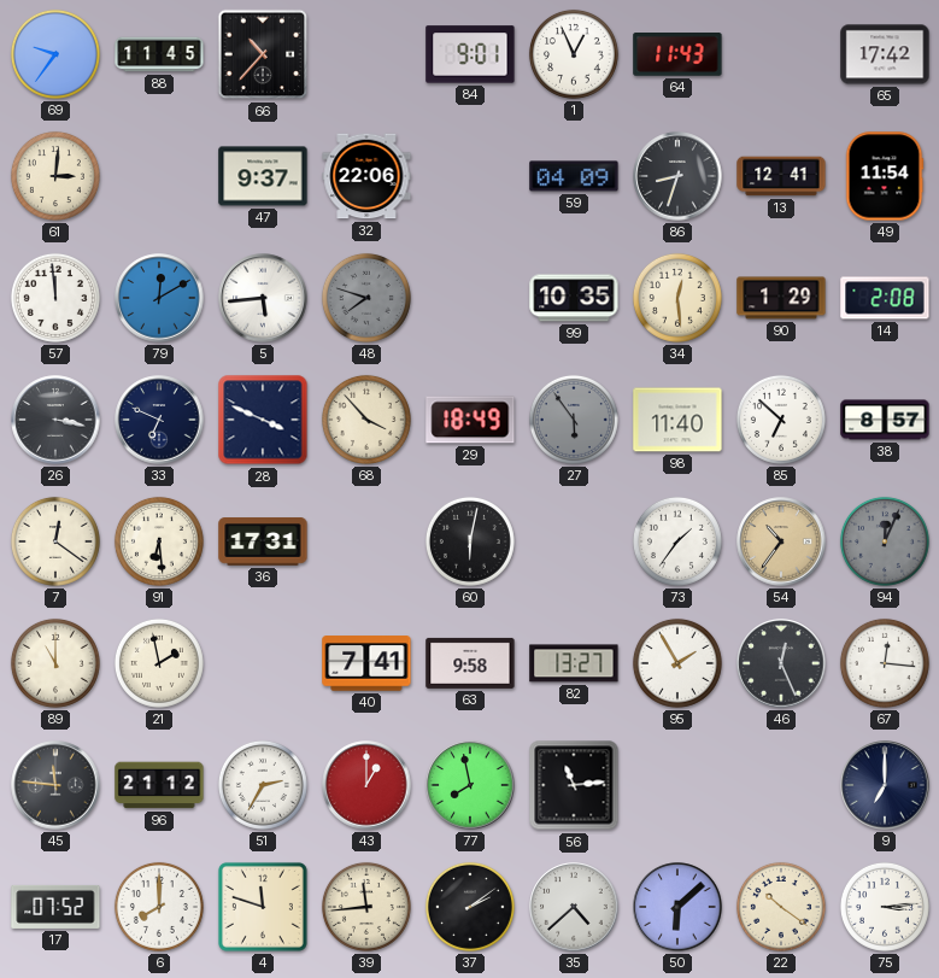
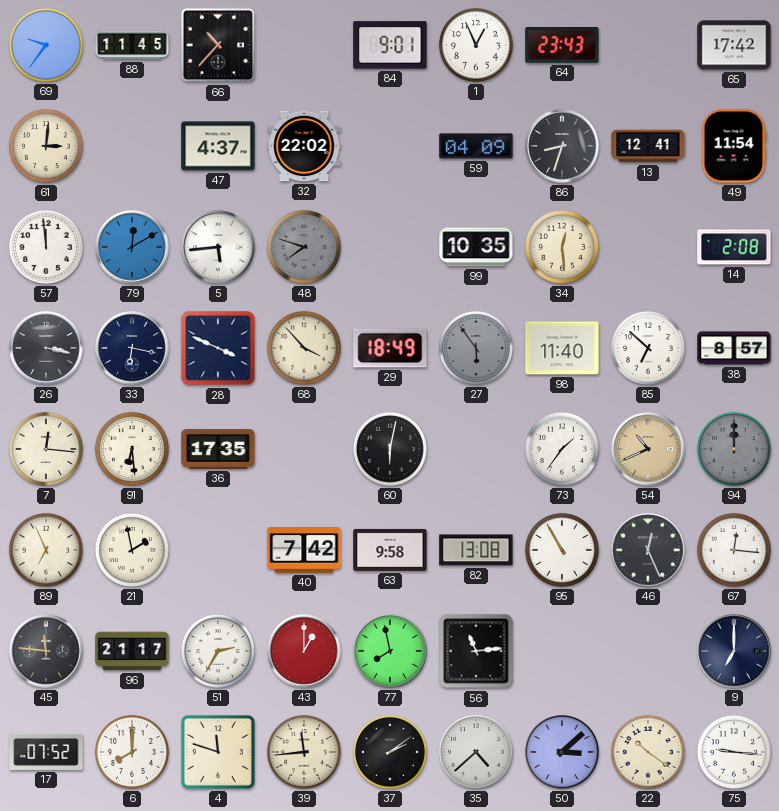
64: 11:43 -> 23:43
47: 9:37 -> 4:37
32: 22:06 -> 22:02
90: 1:29 -> none
33: 6:49 -> 6:17
7: 12:21 -> 12:16
36: 17:31 -> 17:35
54: 10:36 -> 10:41
94: 12:04 -> 12:00
89: 11:00 -> 6:56
40: 7:41 -> 7:42
82: 13:27 -> 13:08
95: 1:55 -> 10:55
96: 21:12 -> 21:17
50: 6:08 -> 3:08
75: 3:14 -> 9:16
